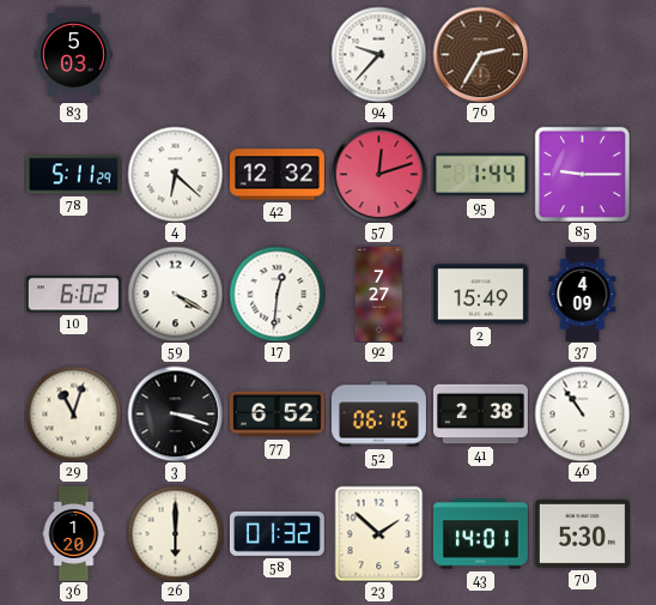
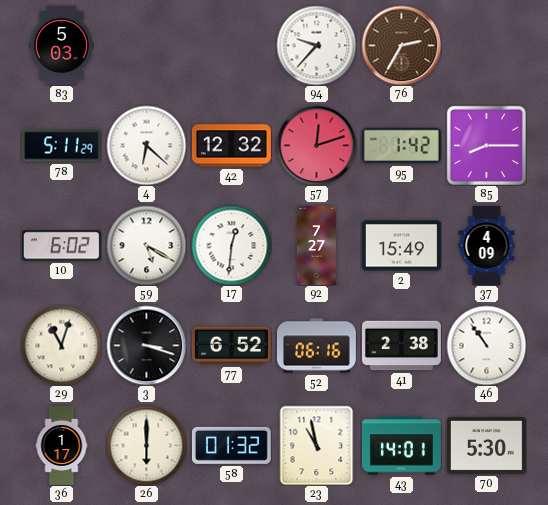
95: 1:44 -> 1:42
85: 9:15 -> 8:15
59: 4:20 -> 5:20
36: 1:20 -> 1:17
23: 1:52 -> 10:58
